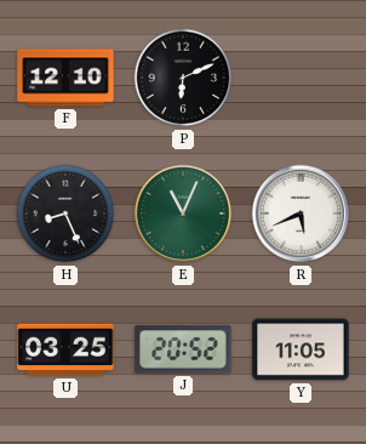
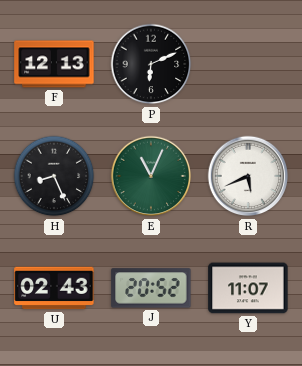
F: 12:10 -> 12:13
U: 03:25 -> 02:43
Y: 11:05 -> 11:07
